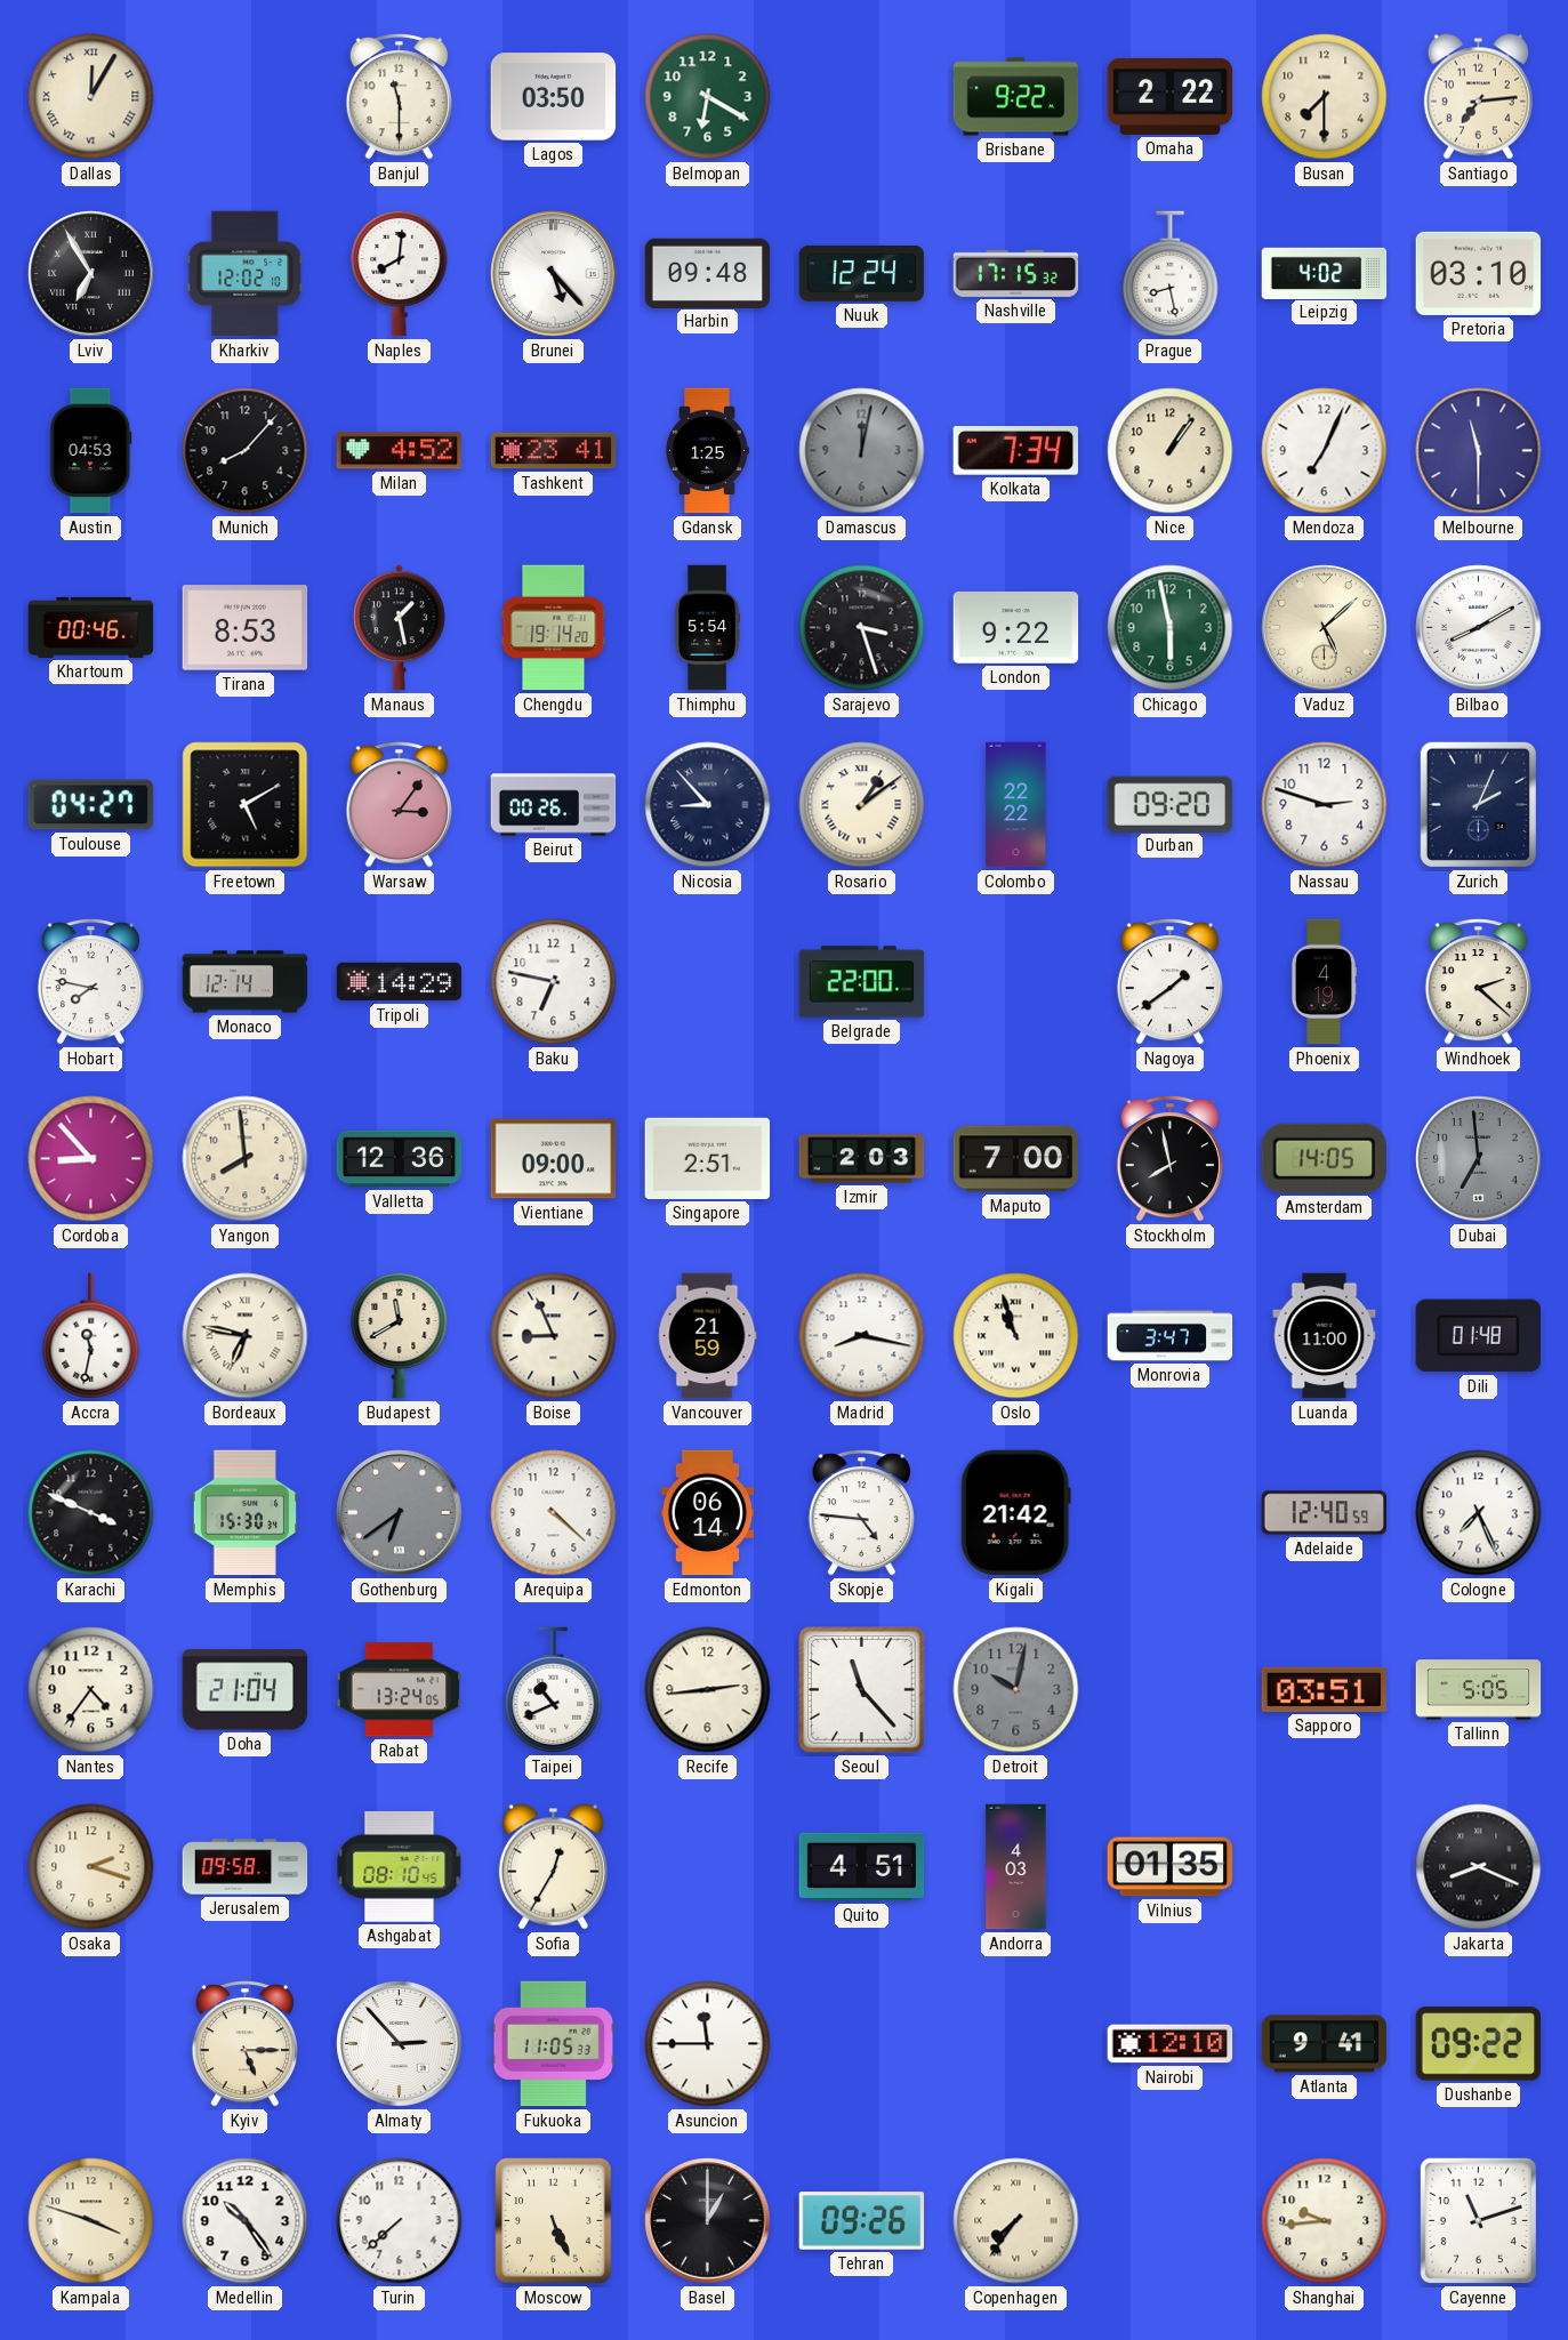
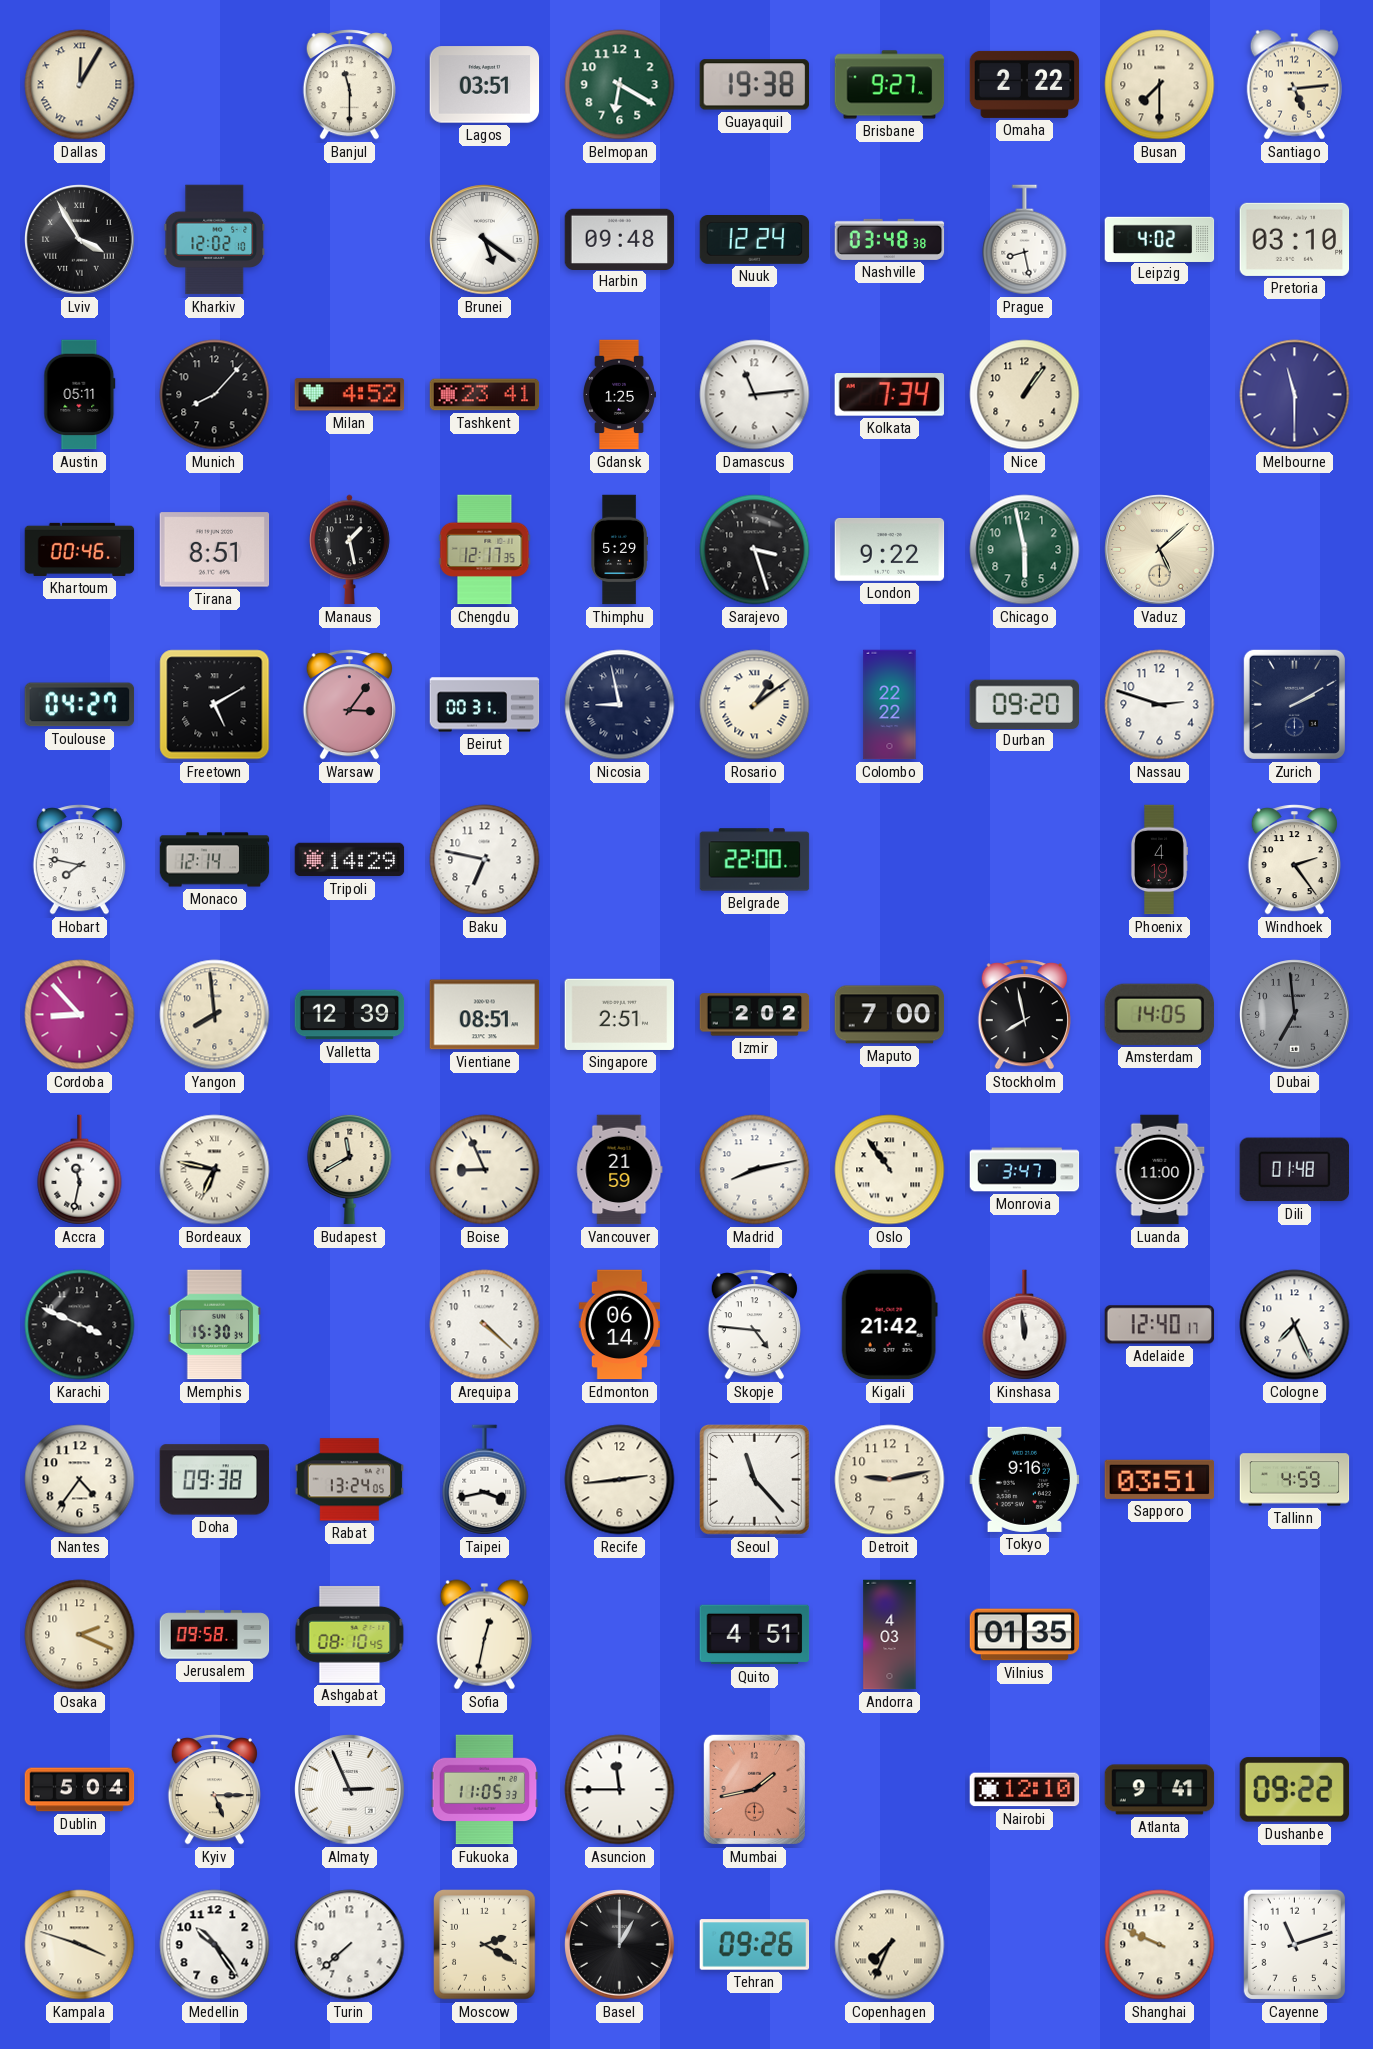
Lagos: 03:50 -> 03:51
Guayaquil: none -> 19:38
Brisbane: 9:22 -> 9:27
Santiago: 7:14 -> 5:14
Lviv: 6:55 -> 3:55
Naples: 8:01 -> none
Brunei: 5:23 -> 5:21
Nashville: 17:15 -> 03:48
Austin: 04:53 -> 05:11
Damascus: 12:02 -> 11:14
Damascus dial: grey -> white
Mendoza: 7:04 -> none
Tirana: 8:53 -> 8:51
Chengdu: 19:14 -> 12:17
Thimphu: 5:54 -> 5:29
Bilbao: 8:10 -> none
Beirut: 00:26 -> 00:31
Nicosia: 8:53 -> 8:58
Zurich: 2:04 -> 2:10
Nagoya: 1:39 -> none
Windhoek: 2:22 -> 2:24
Valletta: 12:36 -> 12:39
Vientiane: 09:00 -> 08:51
Izmir: 2:03 -> 2:02
Madrid: 8:17 -> 8:13
Oslo: 10:57 -> 10:54
Gothenburg: 6:39 -> none
Kinshasa: none -> 11:59
Adelaide: 12:40:59 -> 12:40:17
Doha: 21:04 -> 09:38
Taipei: 10:41 -> 3:43
Detroit: 10:02 -> 9:13
Detroit dial: grey -> cream
Tokyo: none -> 9:16
Tallinn: 5:05 -> 4:59
Osaka: 2:18 -> 2:19
Sofia: 12:35 -> 12:32
Jakarta: 8:19 -> none
Dublin: none -> 5:04
Almaty: 2:53 -> 2:56
Mumbai: none -> 1:43
Moscow: 5:26 -> 2:20
Copenhagen: 7:36 -> 7:34
Shanghai: 9:44 -> 9:49
